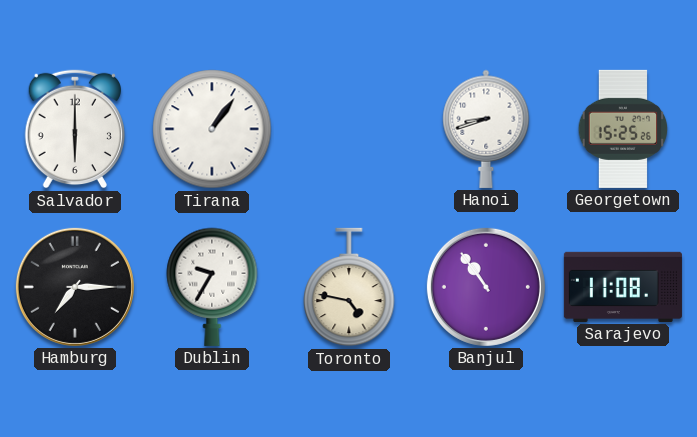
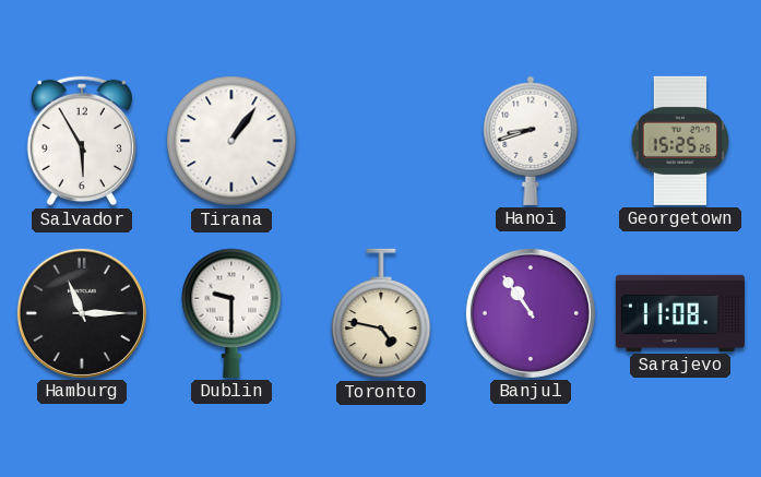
Salvador: 6:00 -> 5:55
Hamburg: 7:15 -> 11:15
Dublin: 9:35 -> 9:30
